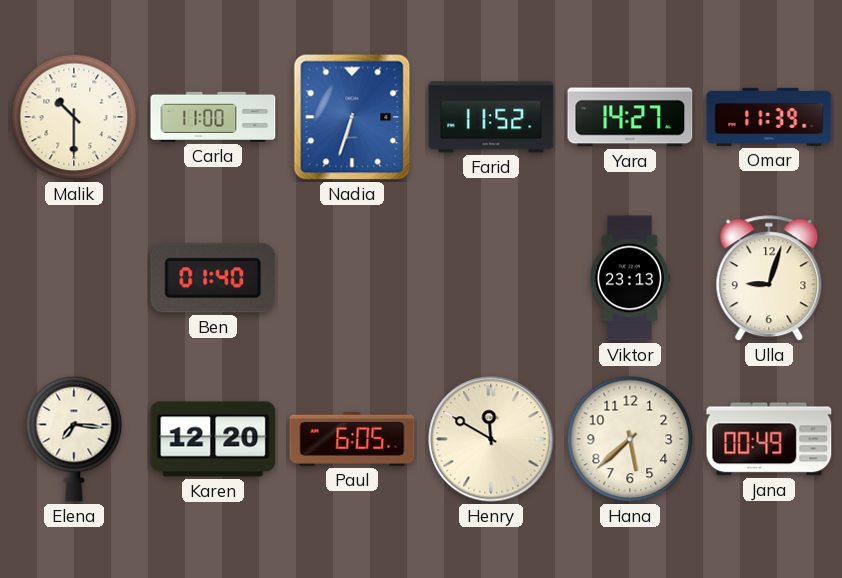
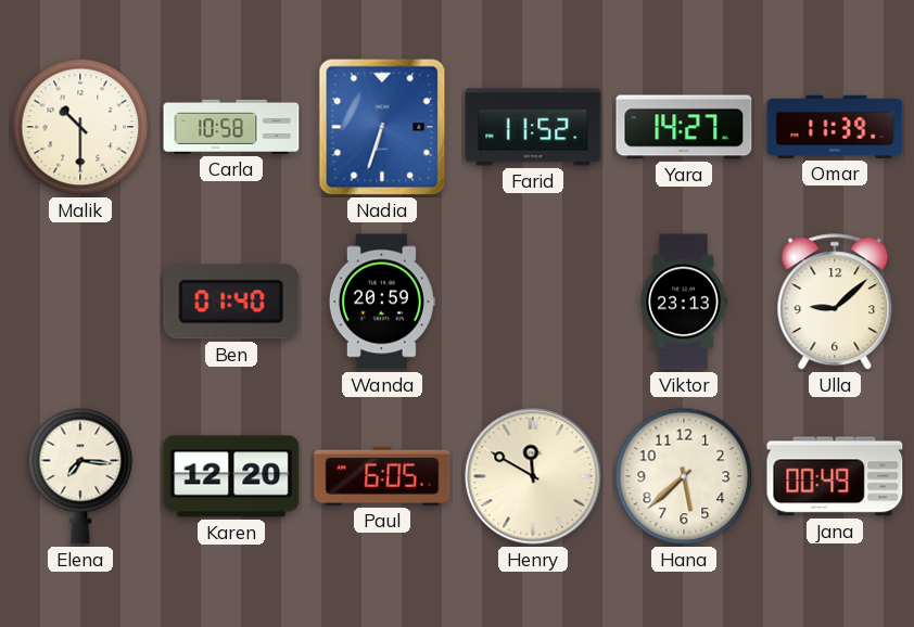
Carla: 11:00 -> 10:58
Wanda: none -> 20:59
Ulla: 9:03 -> 9:08
